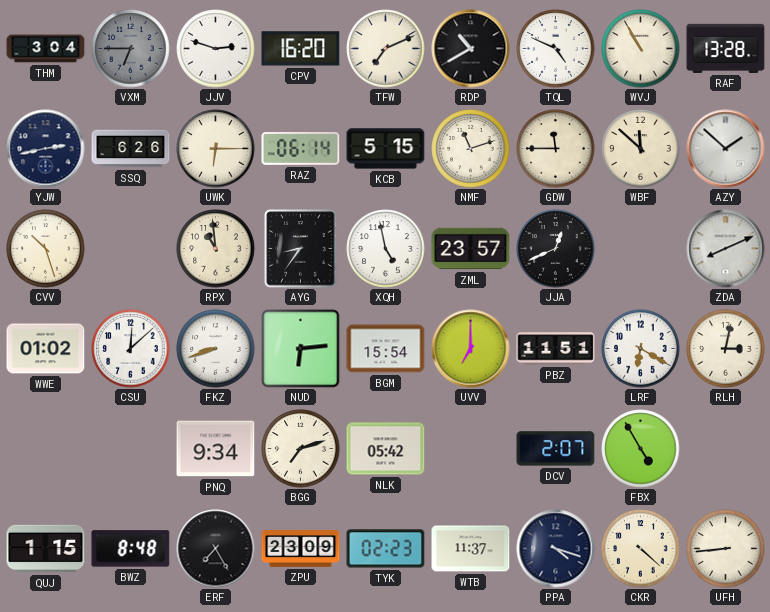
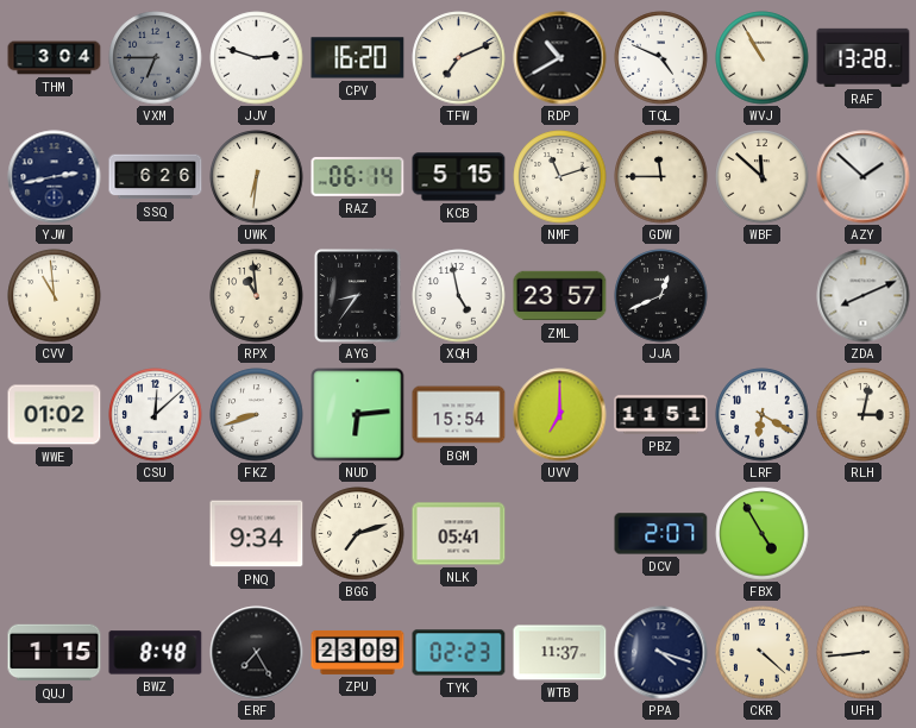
UWK: 6:15 -> 6:31
CVV: 10:27 -> 10:59
NLK: 05:42 -> 05:41
